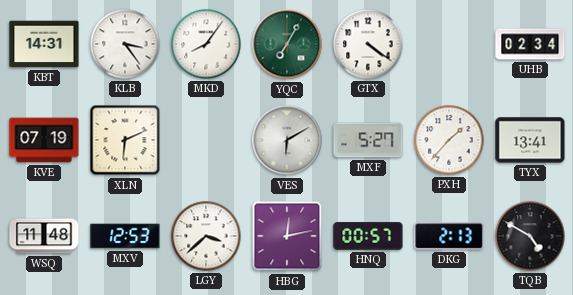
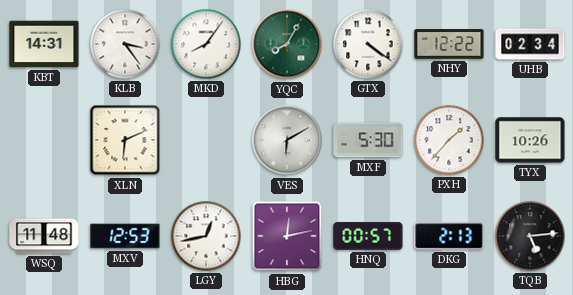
YQC: 7:05 -> 8:05
NHY: none -> 12:22
KVE: 07:19 -> none
MXF: 5:27 -> 5:30
TYX: 13:41 -> 10:26
LGY: 3:38 -> 12:43
TQB: 4:50 -> 5:14
